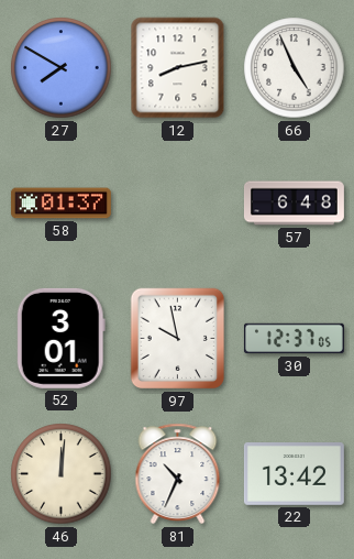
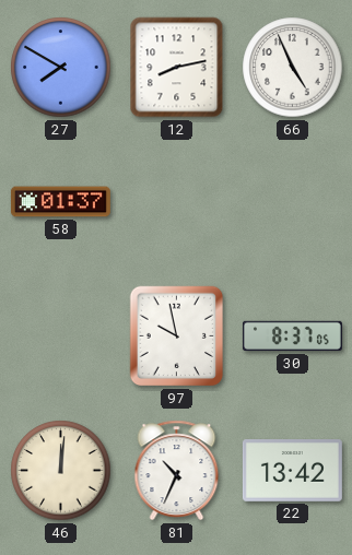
57: 6:48 -> none
52: 3:01 -> none
30: 12:37 -> 8:37
